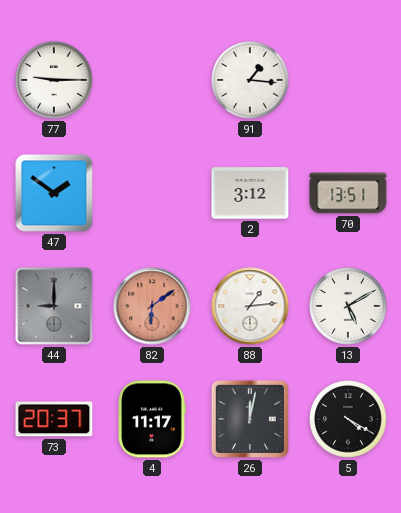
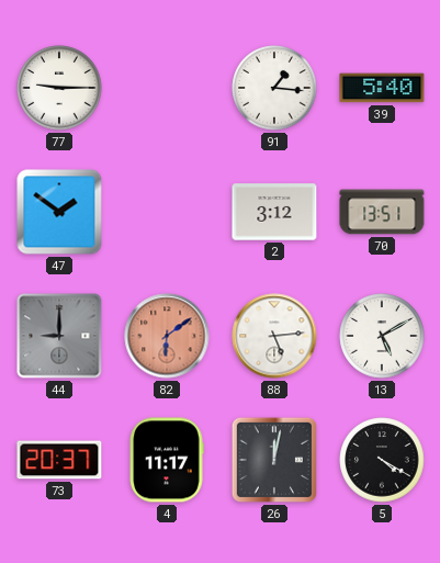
39: none -> 5:40
88: 1:14 -> 5:14
